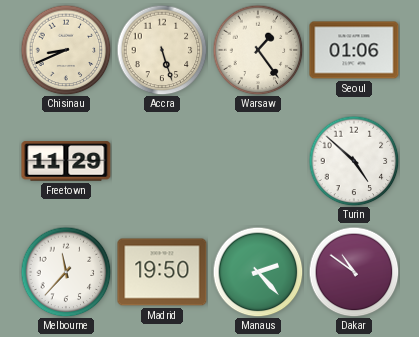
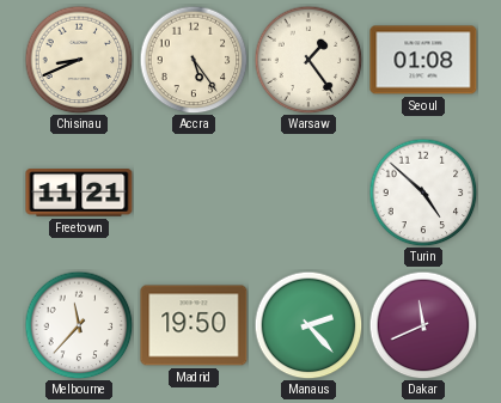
Accra: 5:27 -> 5:24
Seoul: 01:06 -> 01:08
Freetown: 11:29 -> 11:21
Dakar: 10:51 -> 11:41
